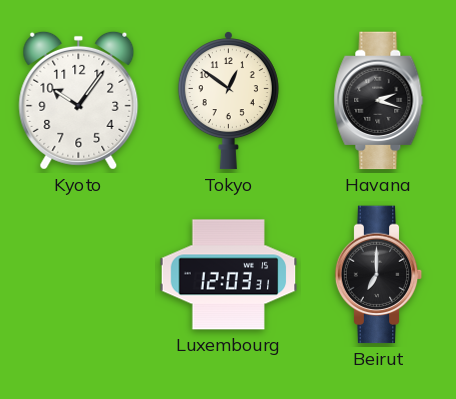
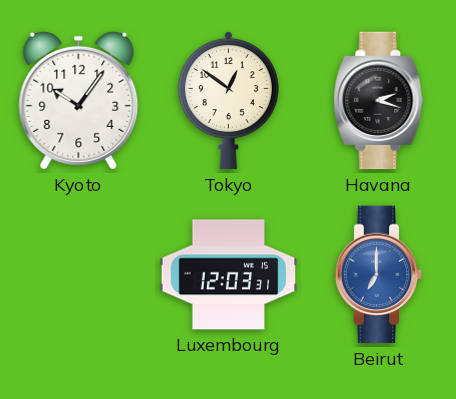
Beirut dial: black -> blue
